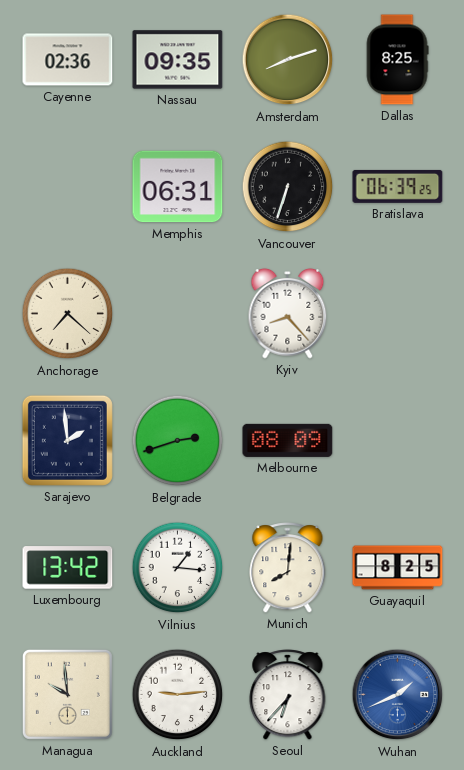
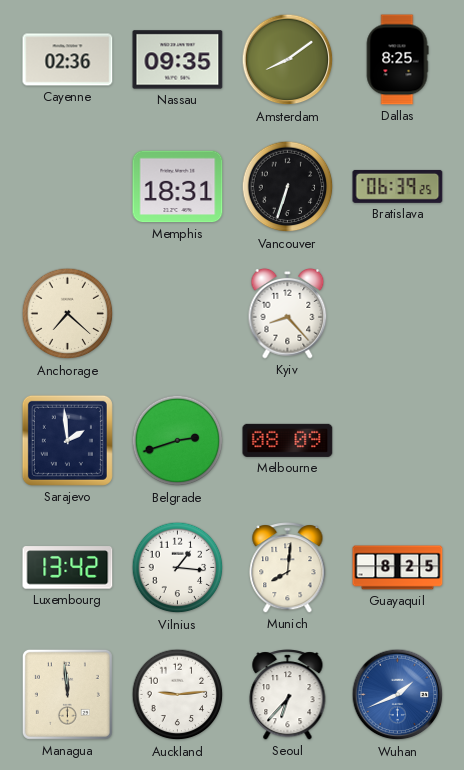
Amsterdam: 8:12 -> 8:09
Memphis: 06:31 -> 18:31
Managua: 9:59 -> 11:59
